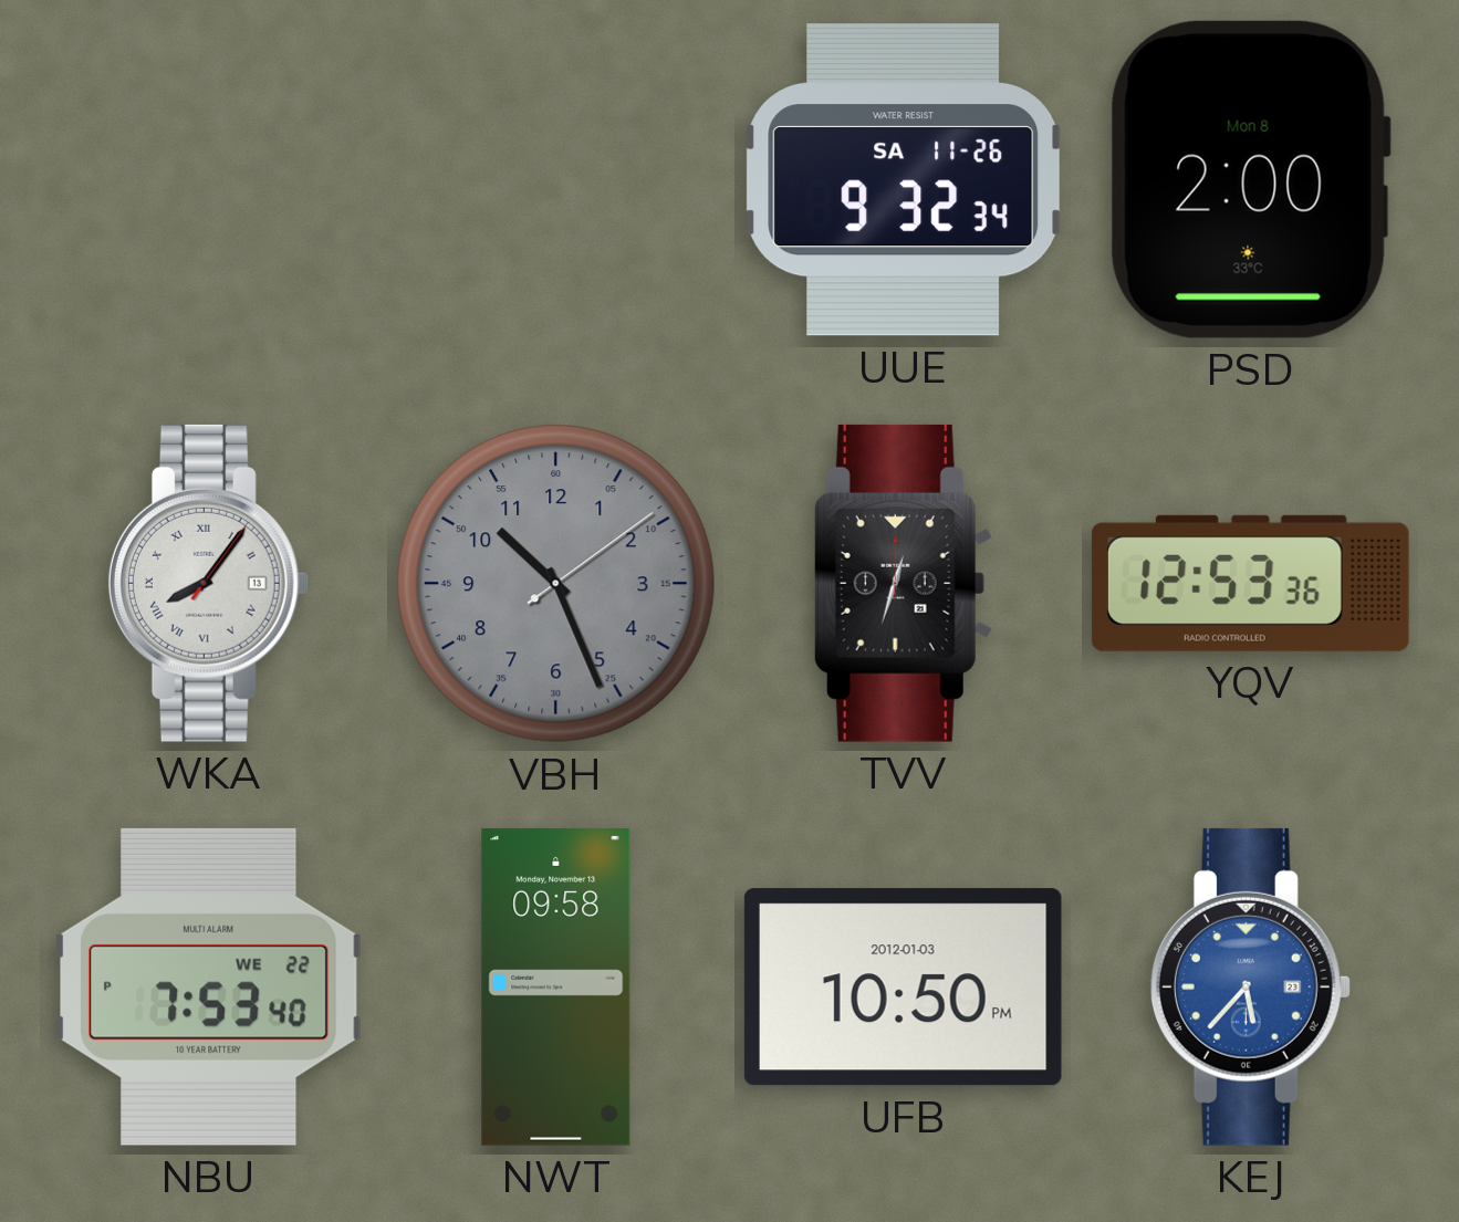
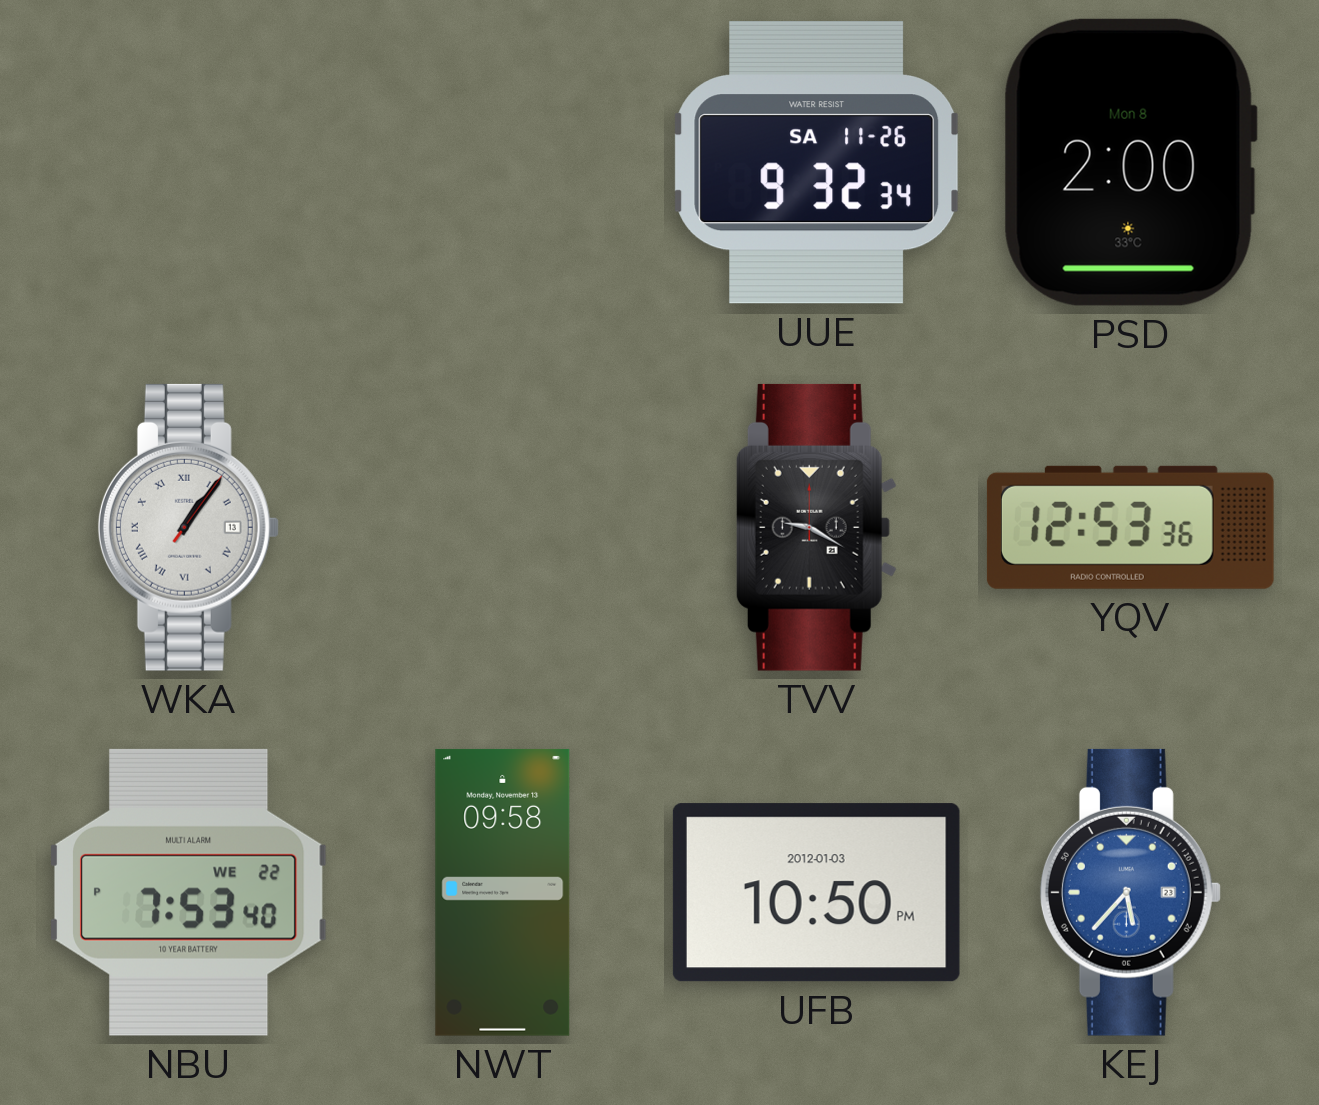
WKA: 8:06 -> 1:06
VBH: 10:26 -> none
TVV: 12:33 -> 9:20
